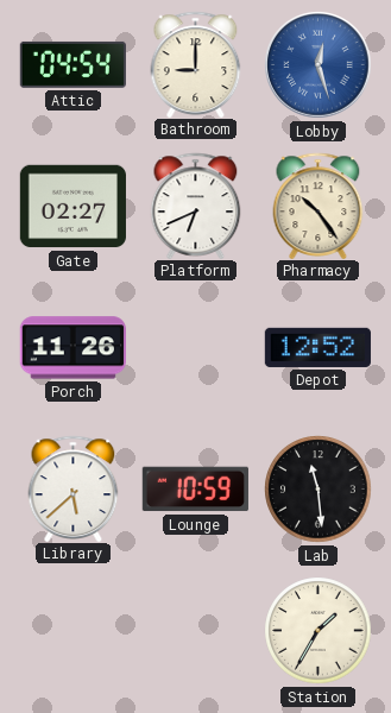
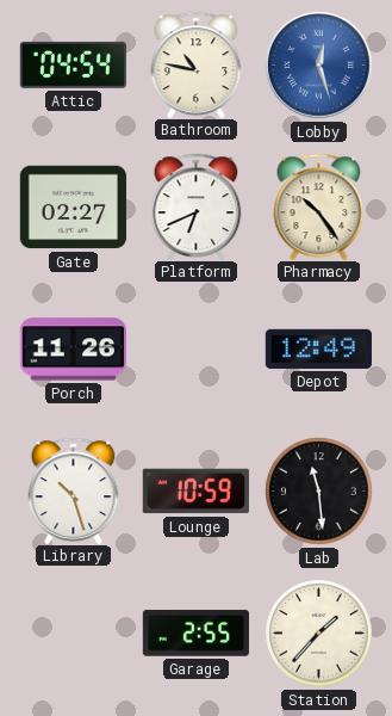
Bathroom: 9:00 -> 10:47
Depot: 12:52 -> 12:49
Library: 5:38 -> 10:27
Garage: none -> 2:55
Station: 1:35 -> 1:37
